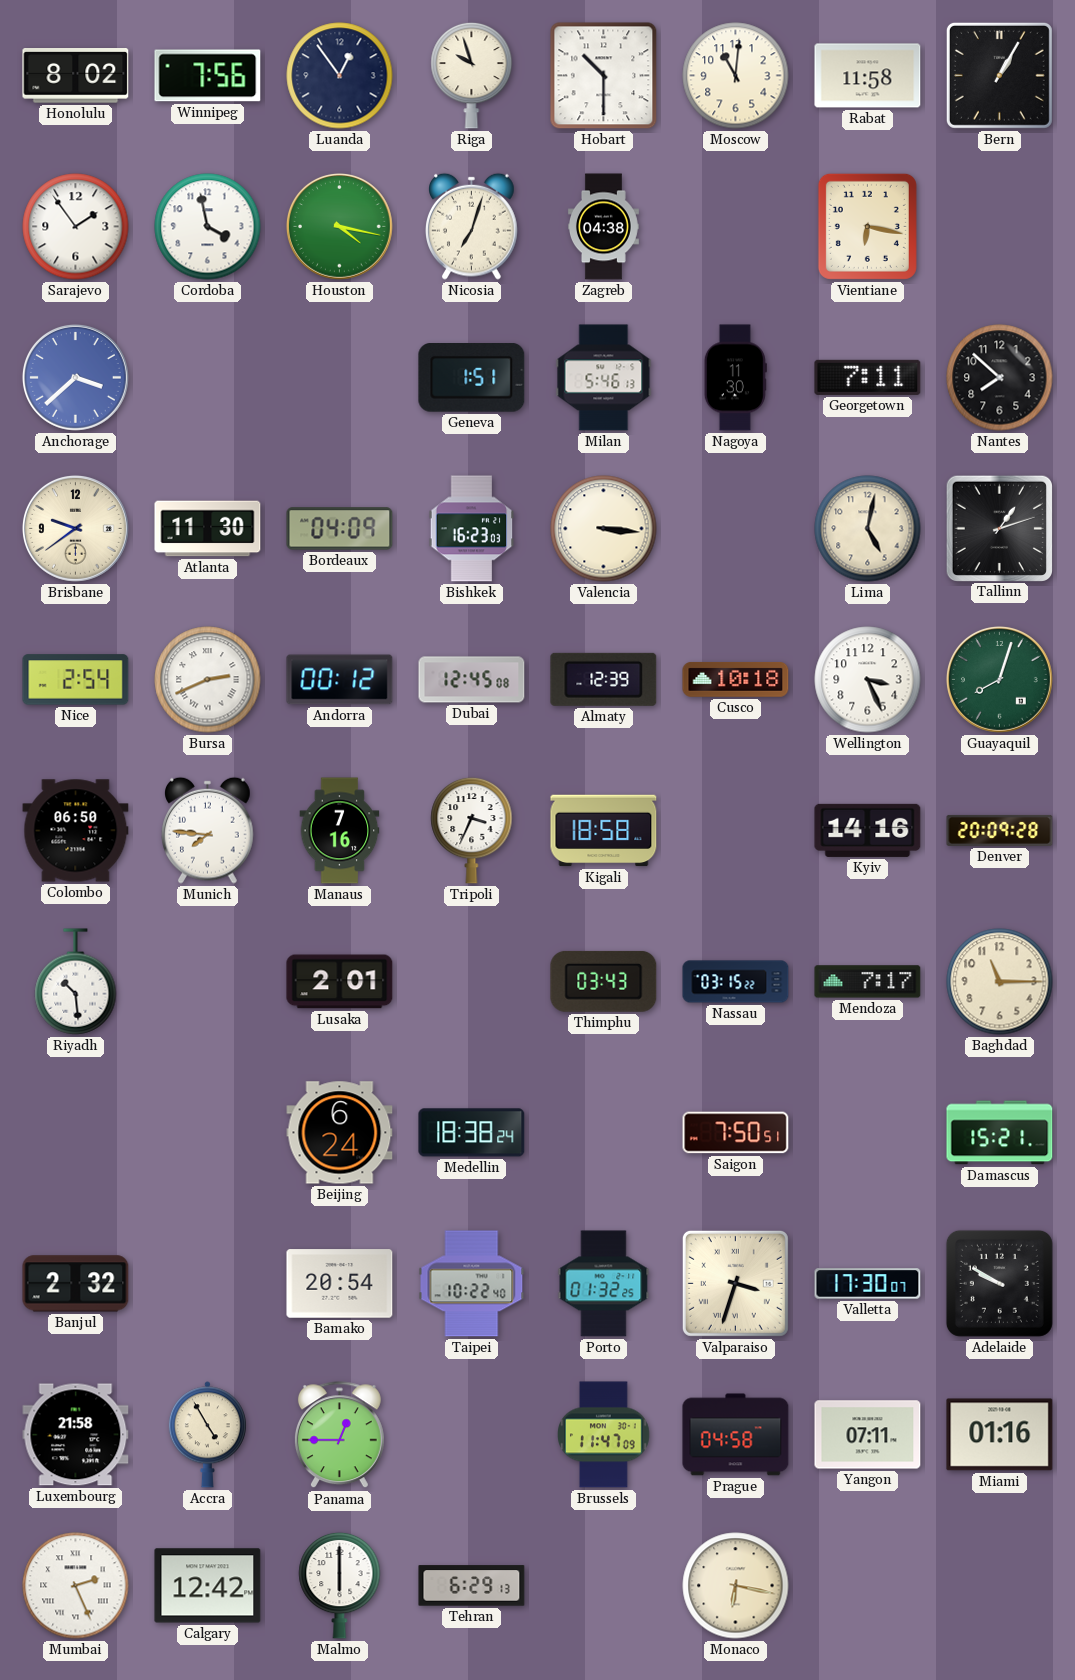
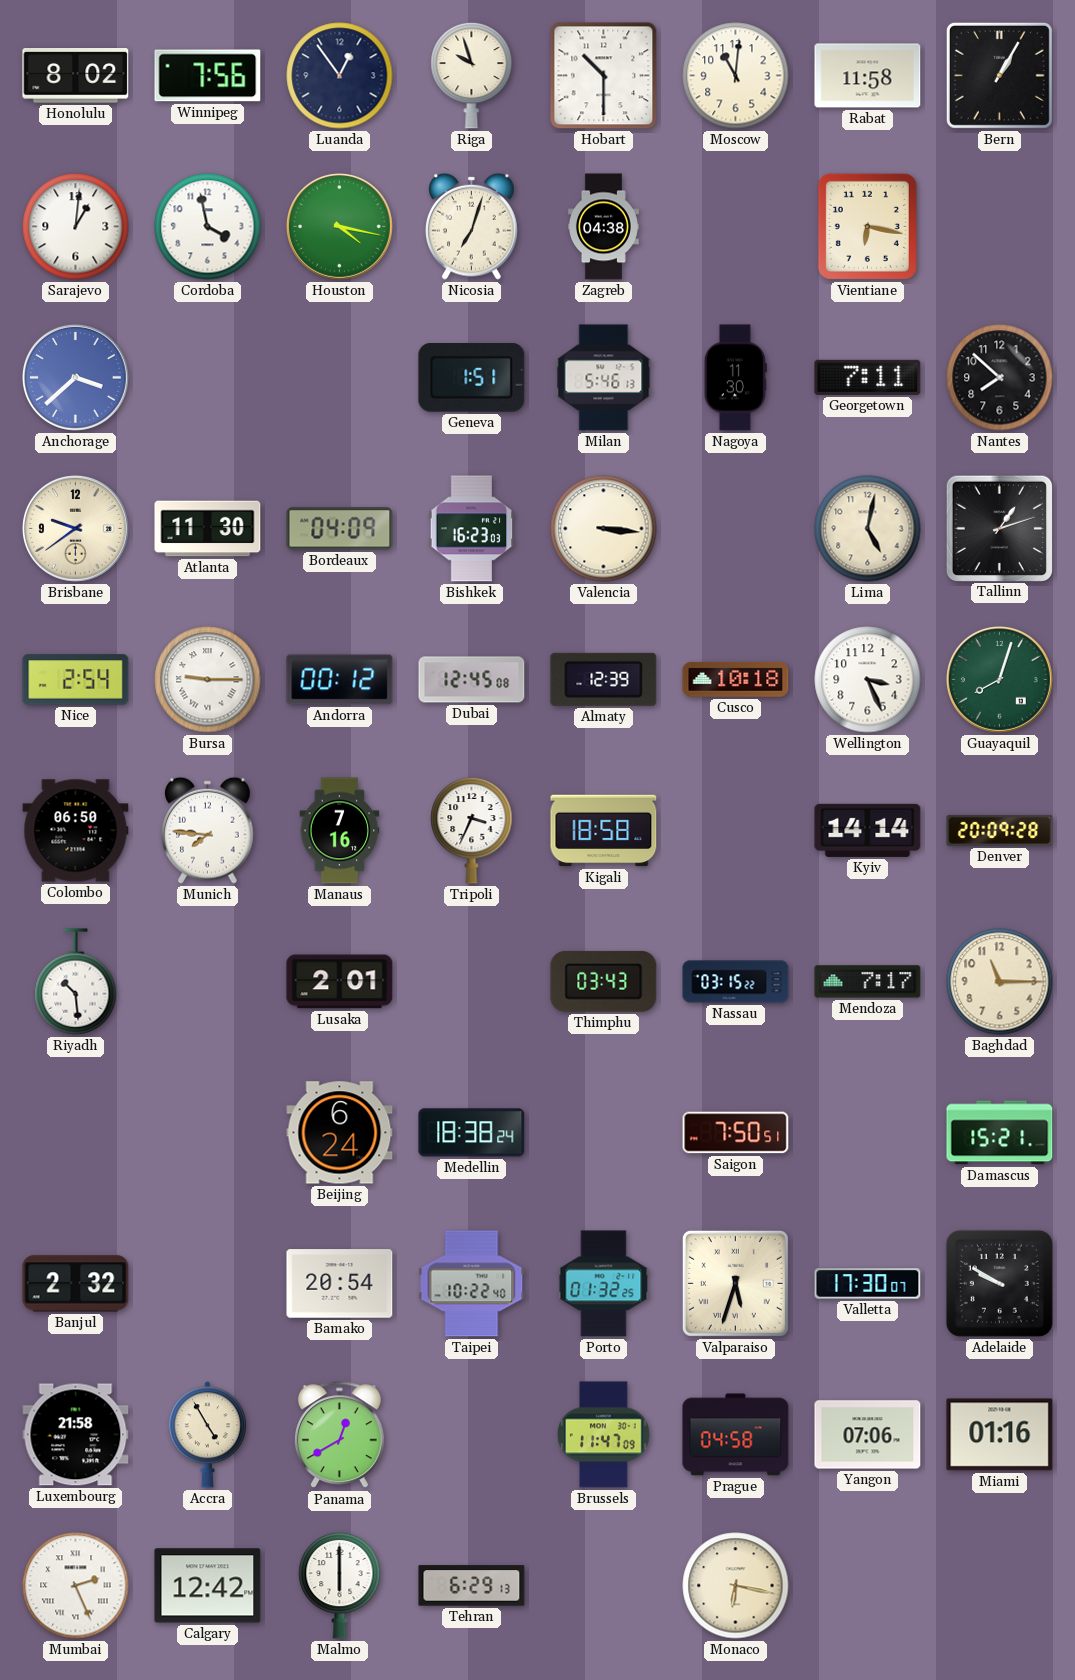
Sarajevo: 1:54 -> 1:01
Bursa: 2:41 -> 9:15
Kyiv: 14:16 -> 14:14
Valparaiso: 3:33 -> 5:33
Panama: 12:45 -> 12:40
Yangon: 07:11 -> 07:06
